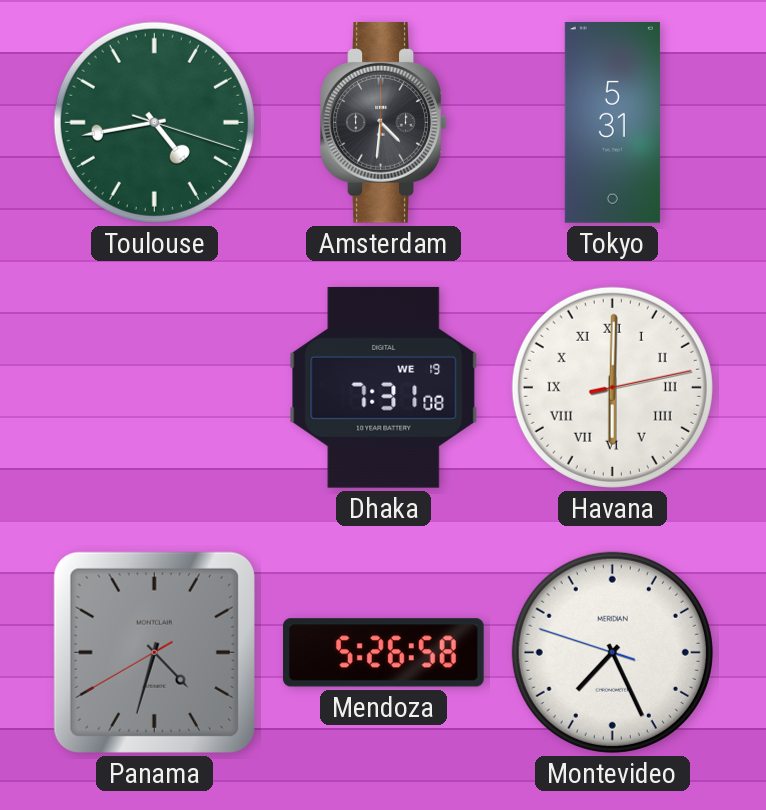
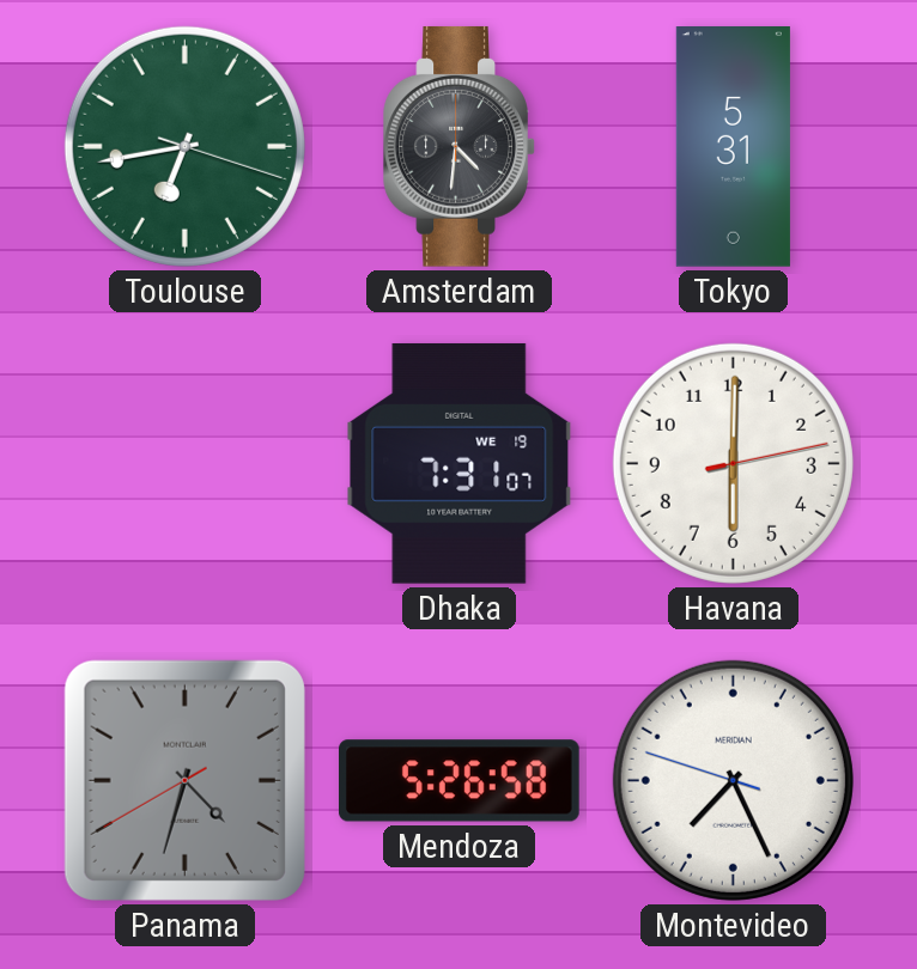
Toulouse: 4:43 -> 6:43
Dhaka: 7:31:08 -> 7:31:07
Havana numerals: Roman -> Arabic
